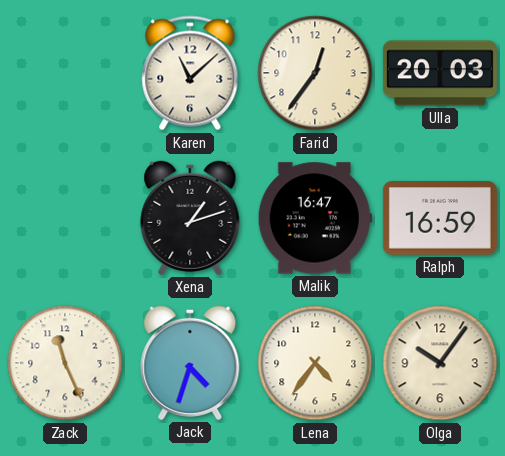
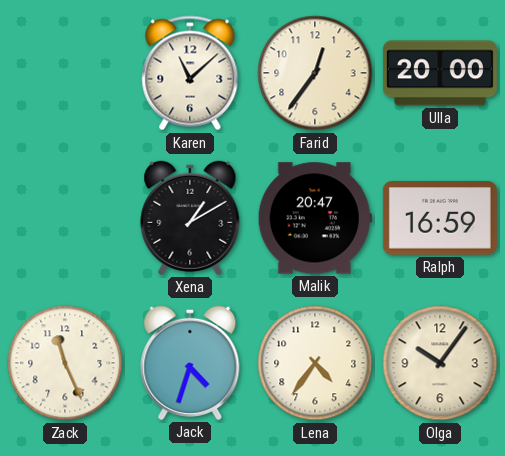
Ulla: 20:03 -> 20:00
Xena: 1:12 -> 1:10
Malik: 16:47 -> 20:47
